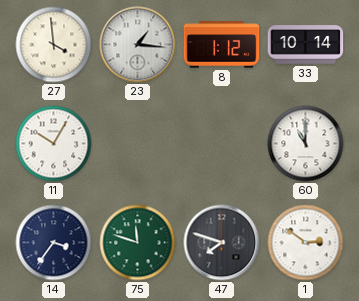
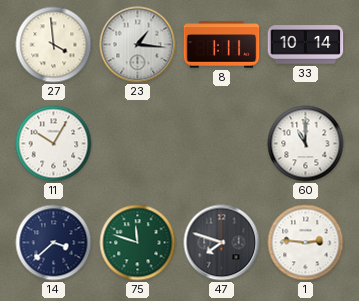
8: 1:12 -> 1:11
14: 3:36 -> 3:38
1: 2:51 -> 2:46
